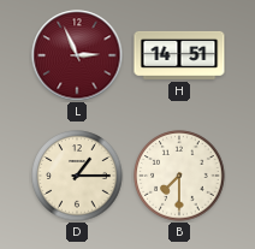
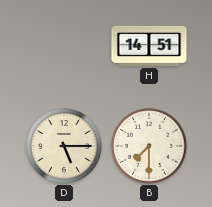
L: 2:56 -> none
D: 1:15 -> 5:15
